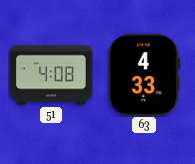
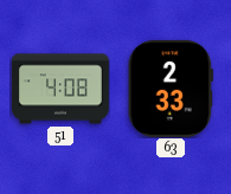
63: 4:33 -> 2:33
